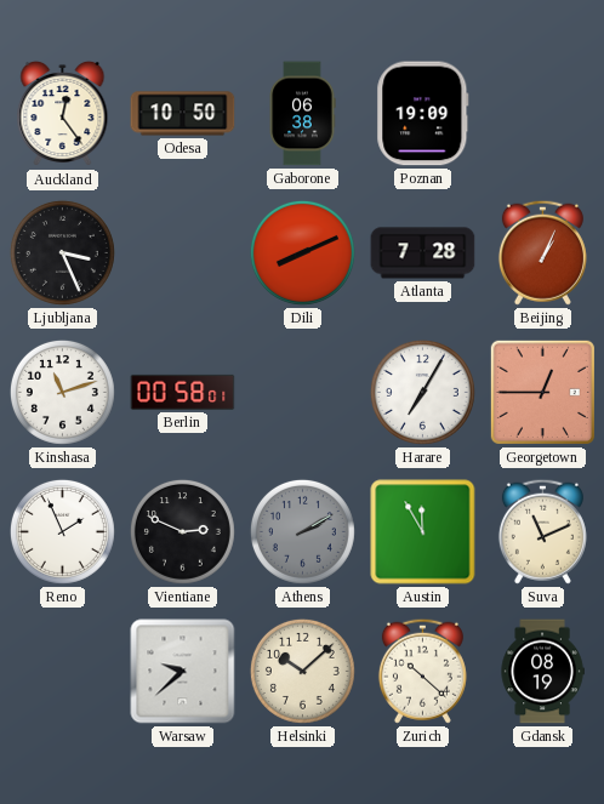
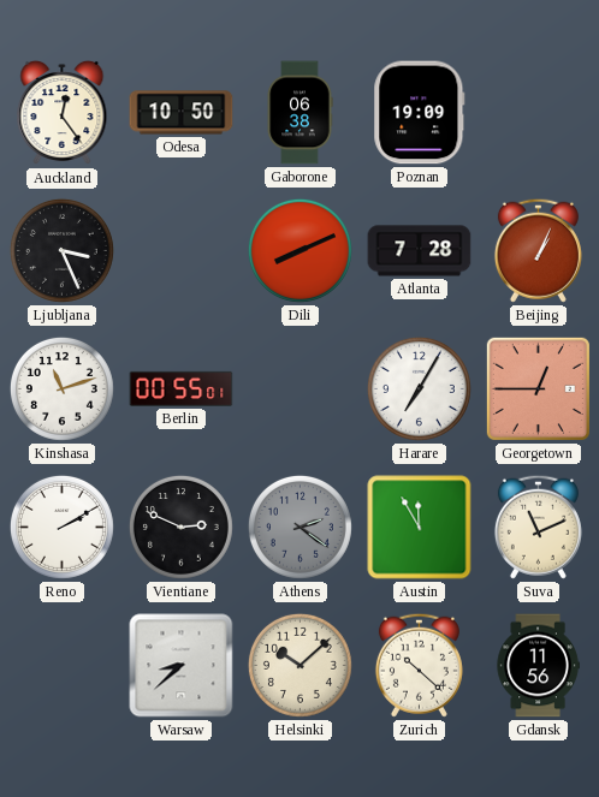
Berlin: 00:58 -> 00:55
Reno: 1:56 -> 2:10
Athens: 2:10 -> 2:21
Warsaw: 9:38 -> 8:38
Gdansk: 08:19 -> 11:56
